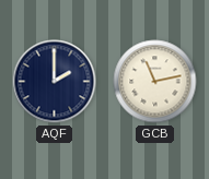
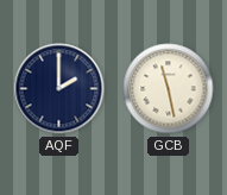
GCB: 11:13 -> 11:28
